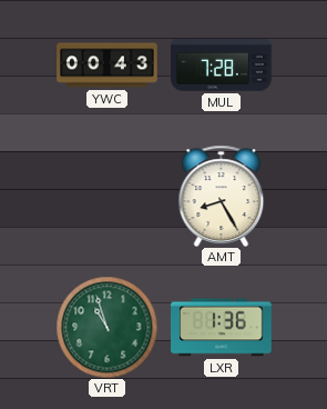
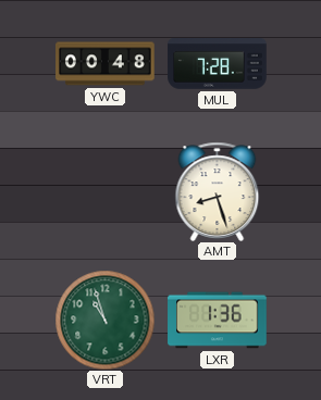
YWC: 00:43 -> 00:48
AMT: 8:25 -> 8:27
